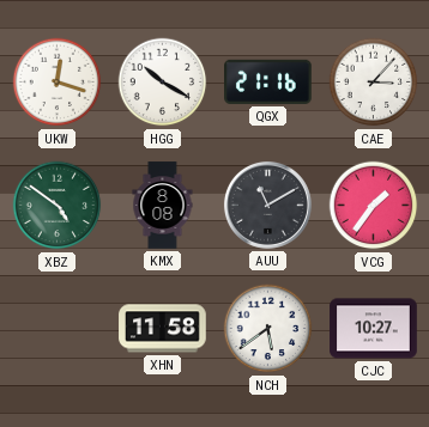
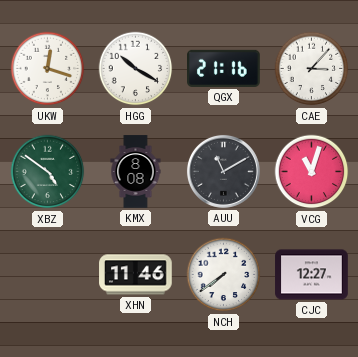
VCG: 1:36 -> 11:03
XHN: 11:58 -> 11:46
NCH: 5:39 -> 7:39
CJC: 10:27 -> 12:27
